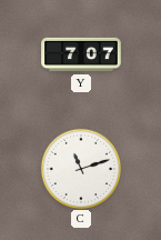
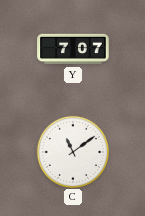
C: 11:12 -> 11:09
